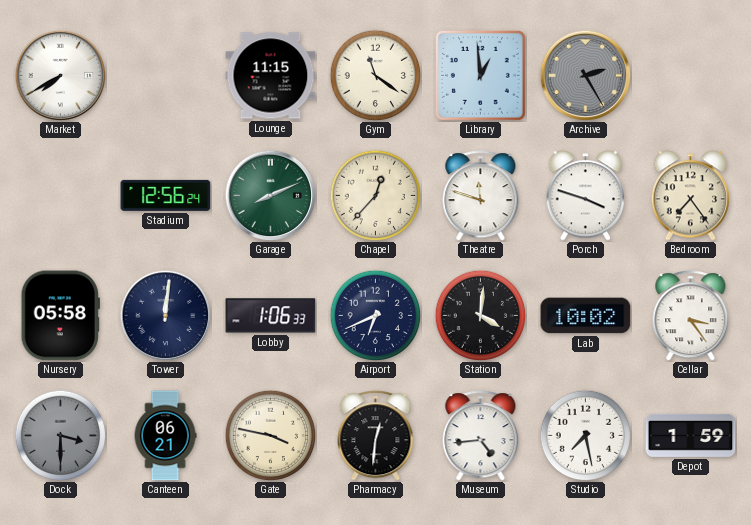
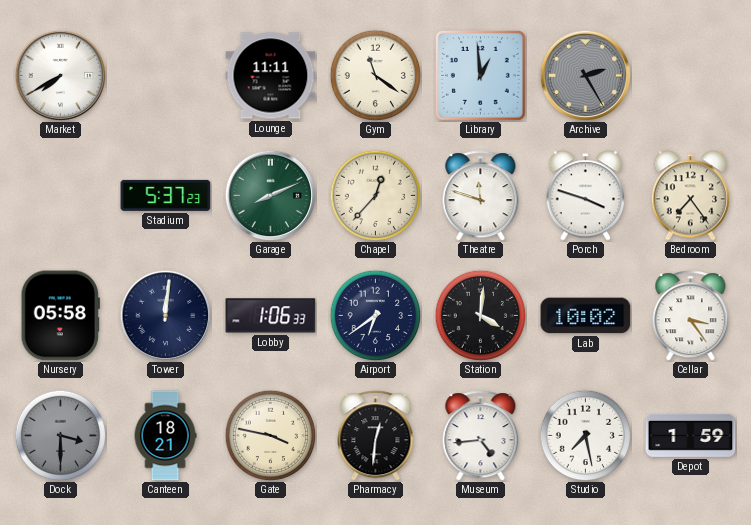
Lounge: 11:15 -> 11:11
Stadium: 12:56 -> 5:37
Airport: 6:41 -> 6:39
Canteen: 06:21 -> 18:21
